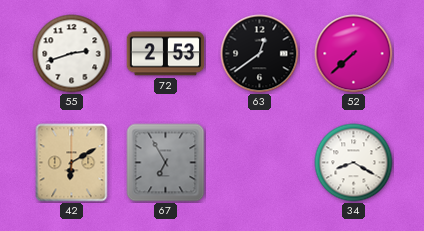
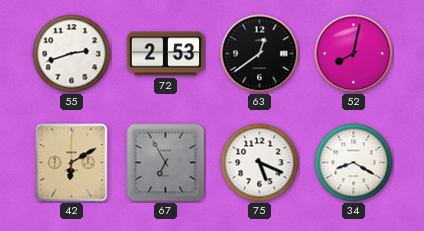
52: 7:38 -> 8:02
75: none -> 5:19
